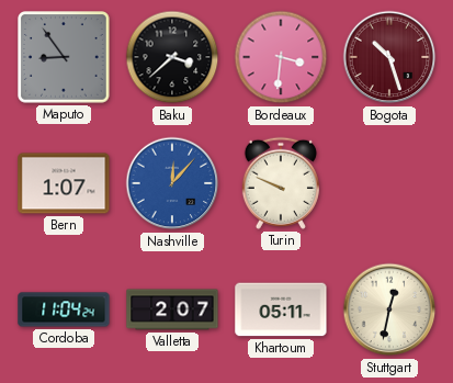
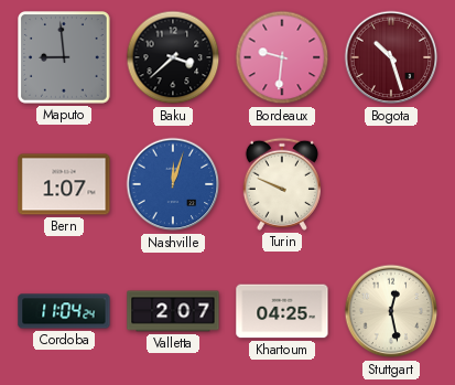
Maputo: 8:54 -> 8:59
Bordeaux: 3:31 -> 9:31
Nashville: 12:07 -> 12:03
Khartoum: 05:11 -> 04:25
Stuttgart: 12:32 -> 12:28
